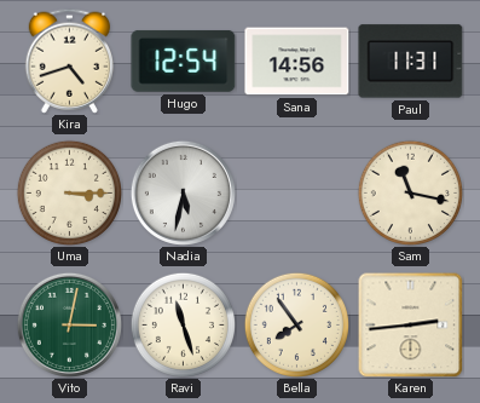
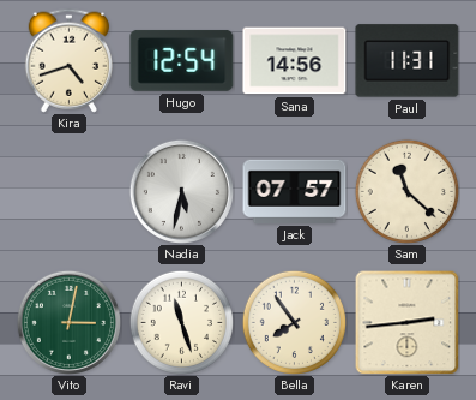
Uma: 3:15 -> none
Jack: none -> 07:57
Sam: 11:17 -> 11:22
